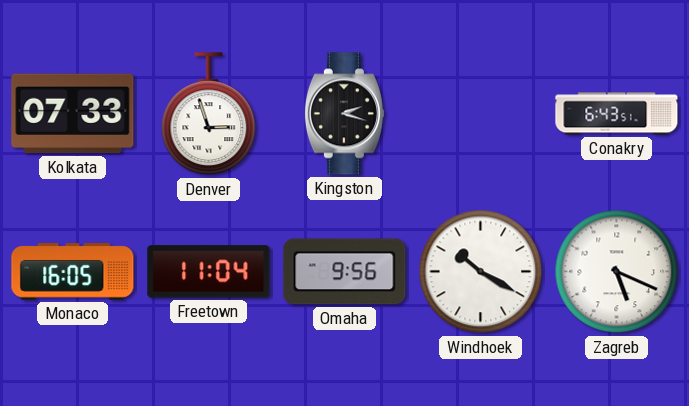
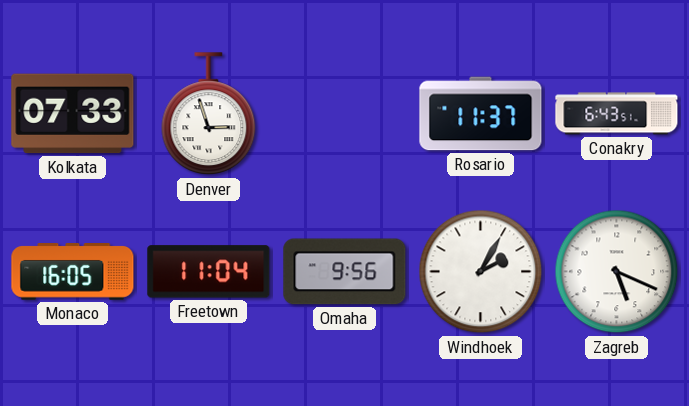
Kingston: 2:18 -> none
Rosario: none -> 11:37
Windhoek: 10:20 -> 2:05
